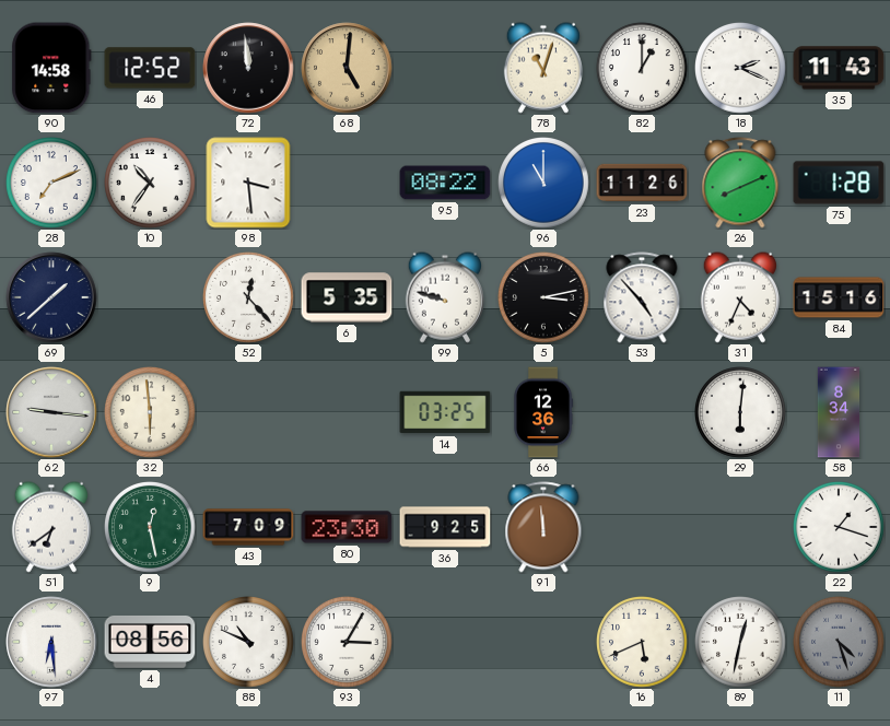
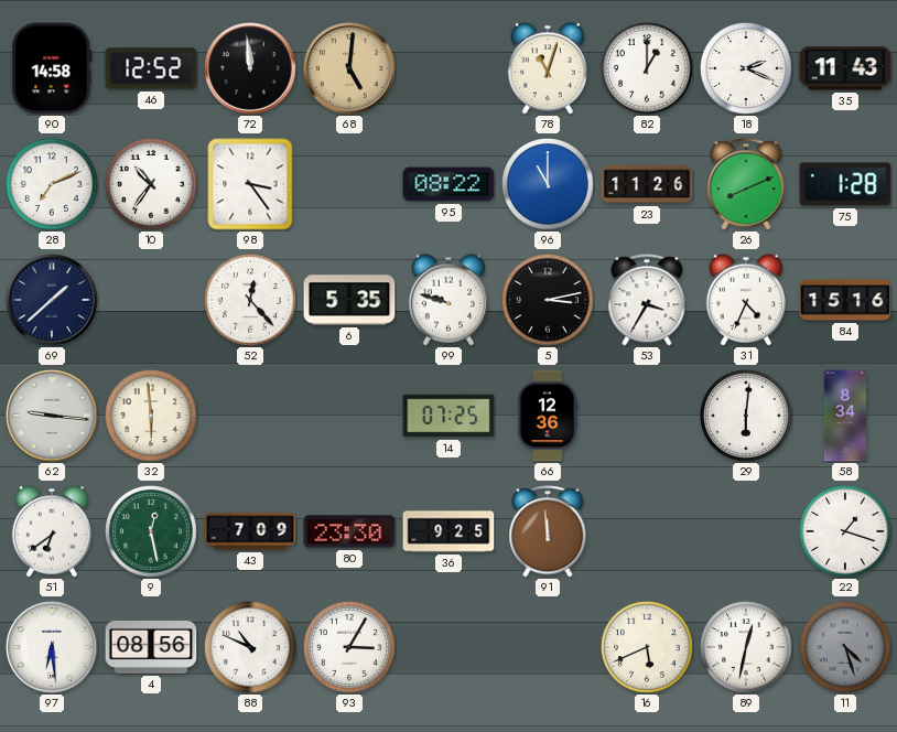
98: 3:29 -> 3:24
53: 4:53 -> 3:35
14: 03:25 -> 07:25
